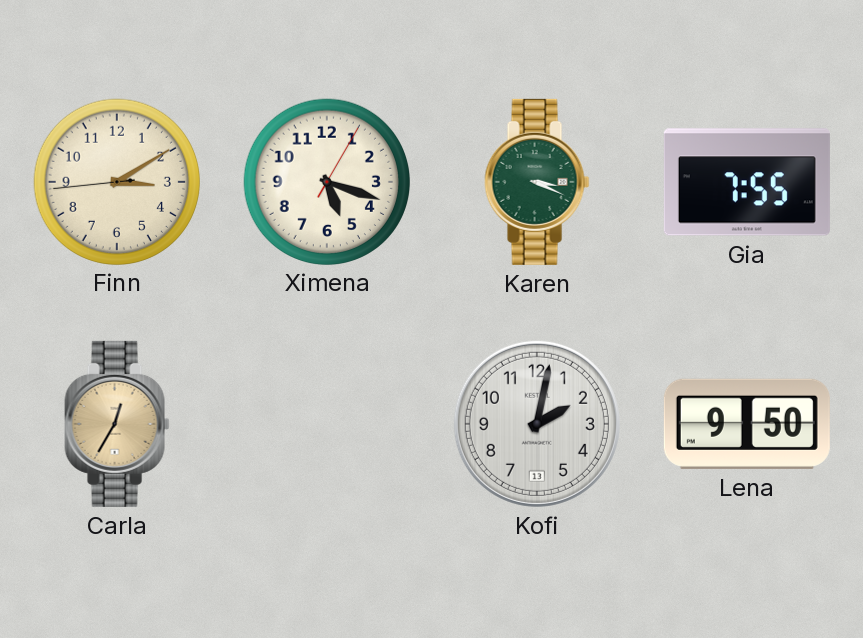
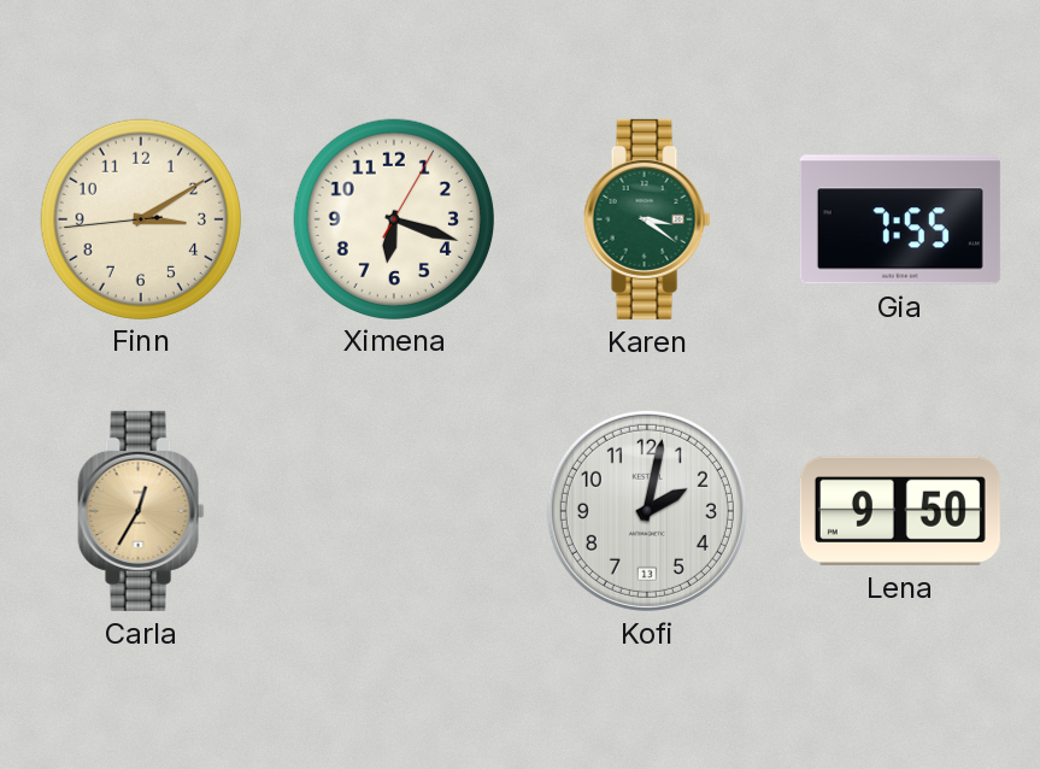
Ximena: 5:18 -> 6:18
Karen: 3:19 -> 3:21
